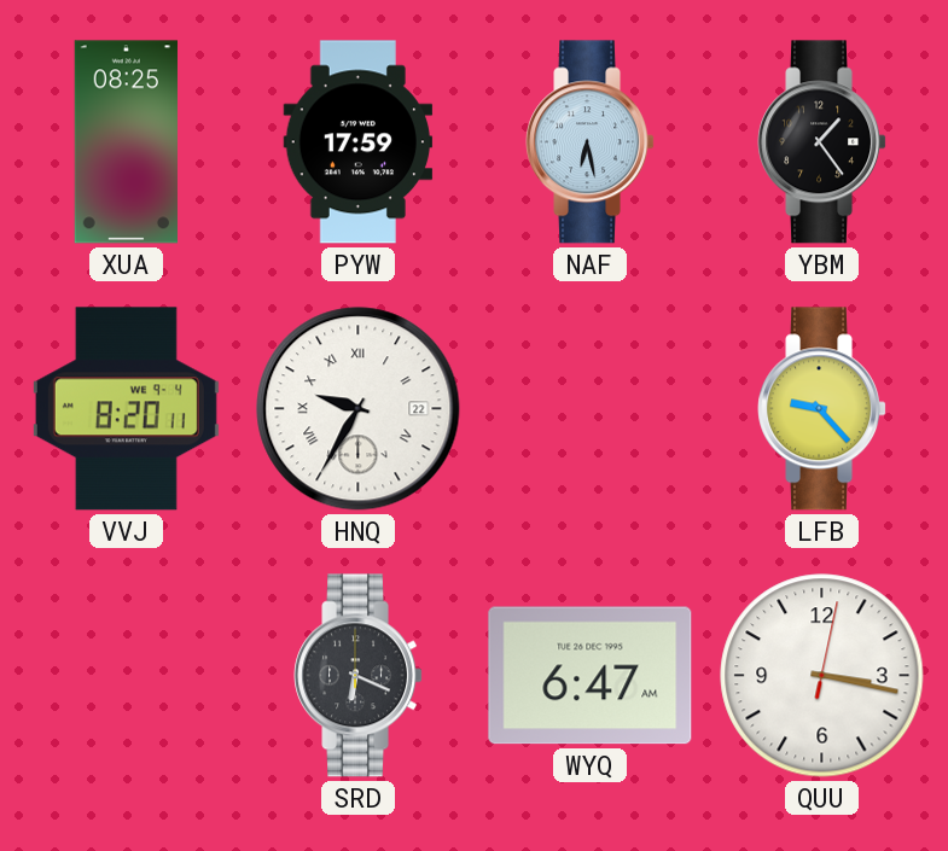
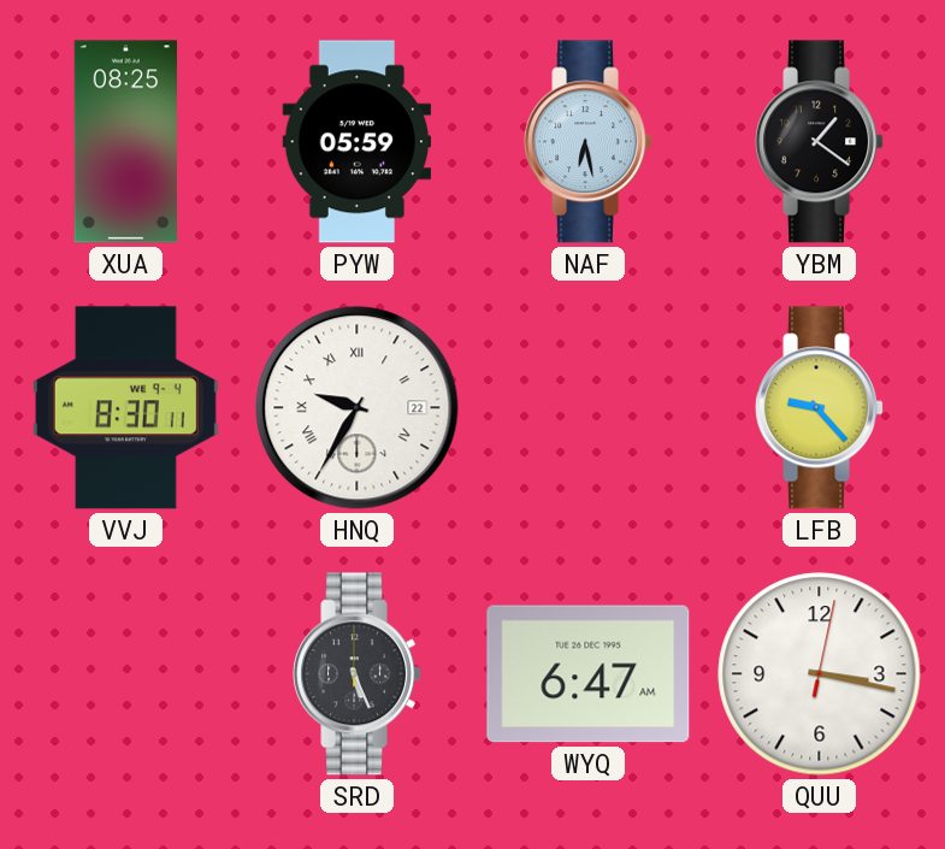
PYW: 17:59 -> 05:59
YBM: 1:24 -> 1:21
VVJ: 8:20 -> 8:30
SRD: 6:19 -> 5:26
